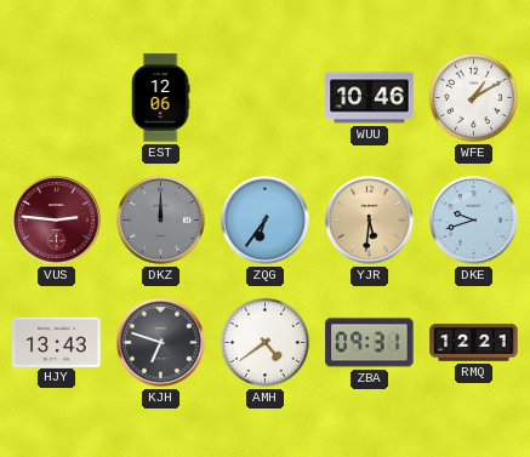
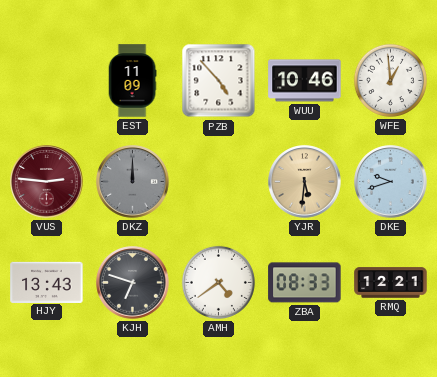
EST: 12:06 -> 11:09
PZB: none -> 4:53
WFE: 1:10 -> 12:59
ZQG: 6:36 -> none
ZBA: 09:31 -> 08:33
